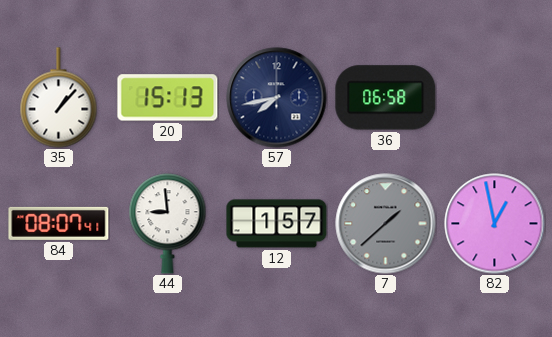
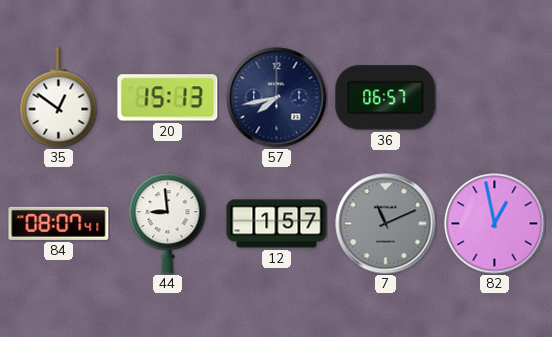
35: 1:07 -> 12:51
36: 06:58 -> 06:57
7: 1:38 -> 11:11
